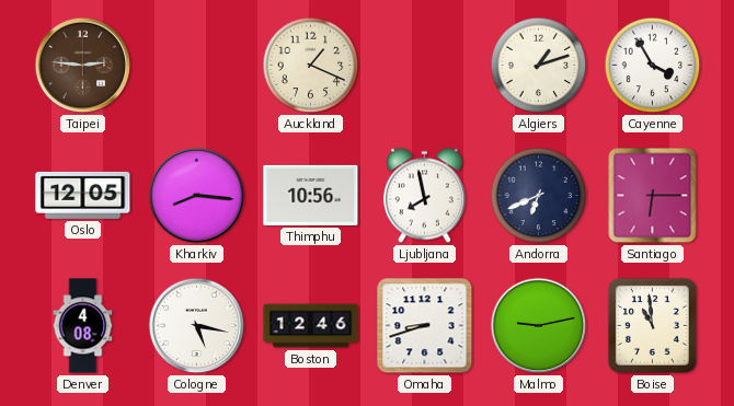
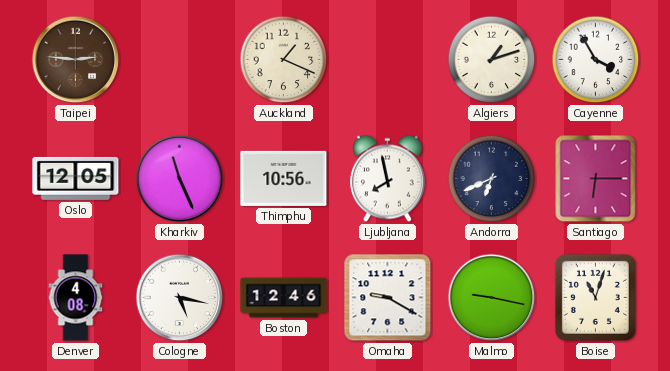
Kharkiv: 8:16 -> 11:26
Omaha: 8:42 -> 9:20
Malmo: 9:13 -> 9:17
Boise: 10:59 -> 11:03
